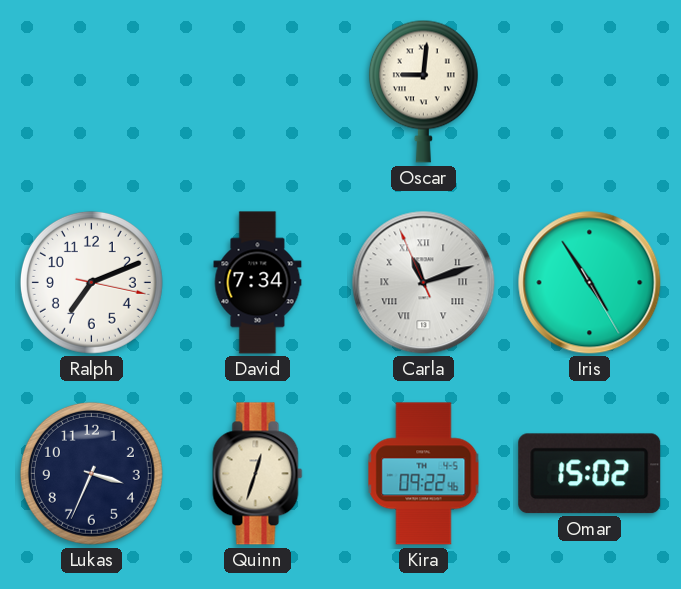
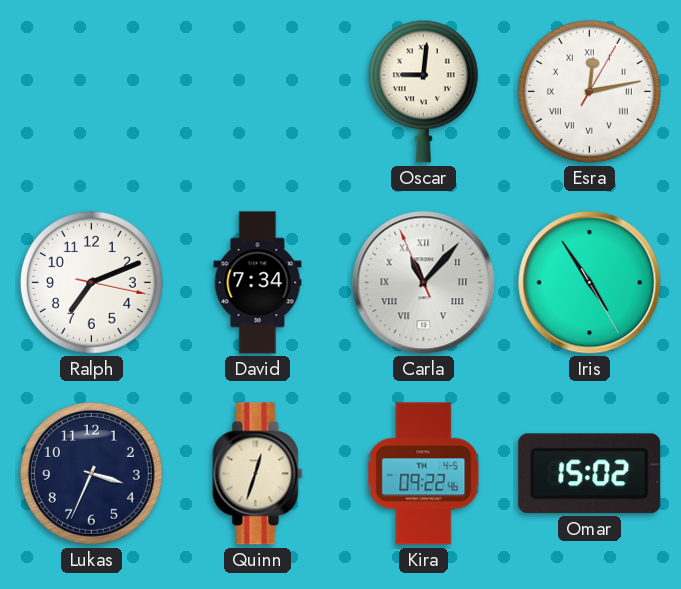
Esra: none -> 12:13
Carla: 11:11 -> 11:06
